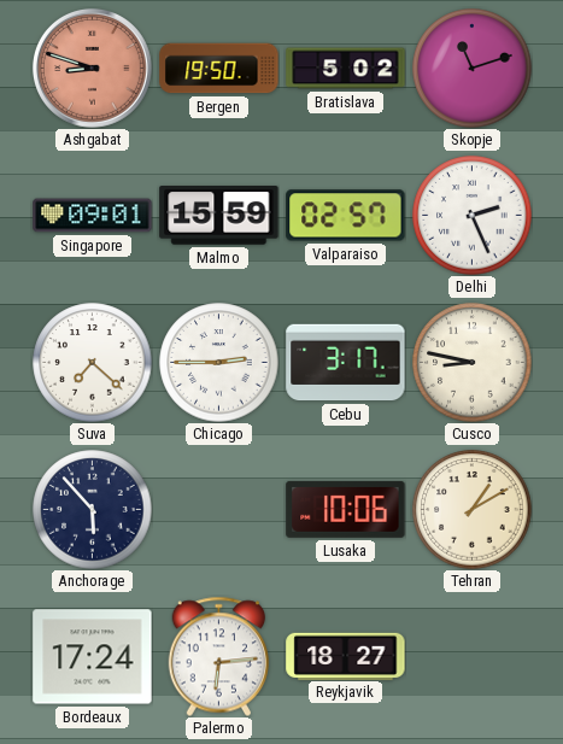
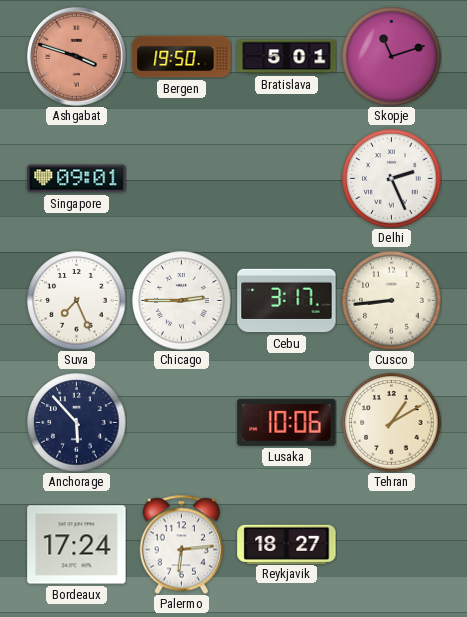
Ashgabat: 8:48 -> 3:48
Bratislava: 5:02 -> 5:01
Malmo: 15:59 -> none
Valparaiso: 02:57 -> none
Suva: 7:22 -> 7:26
Cusco: 8:47 -> 8:44
